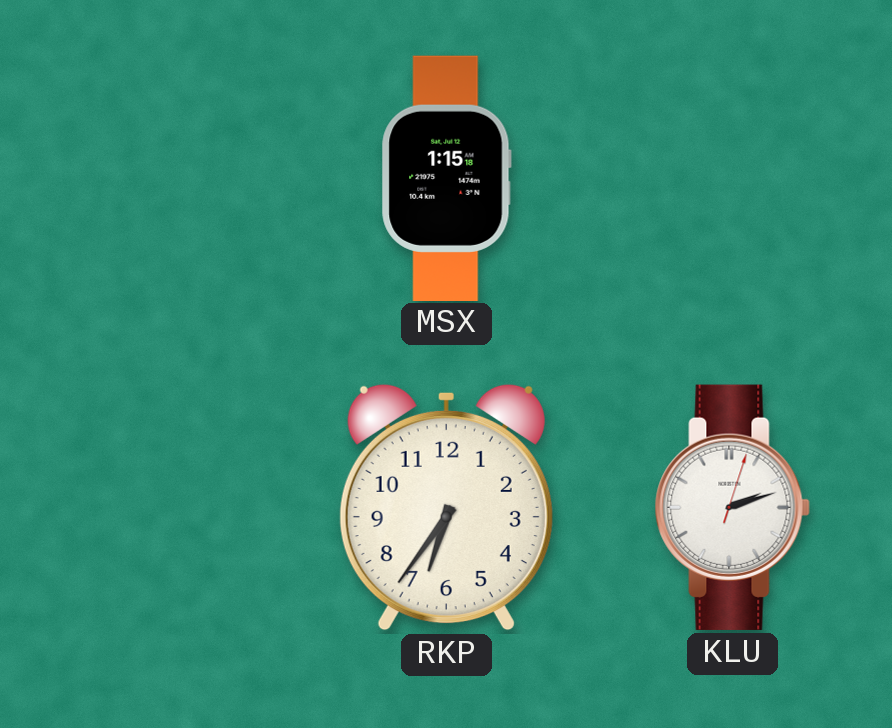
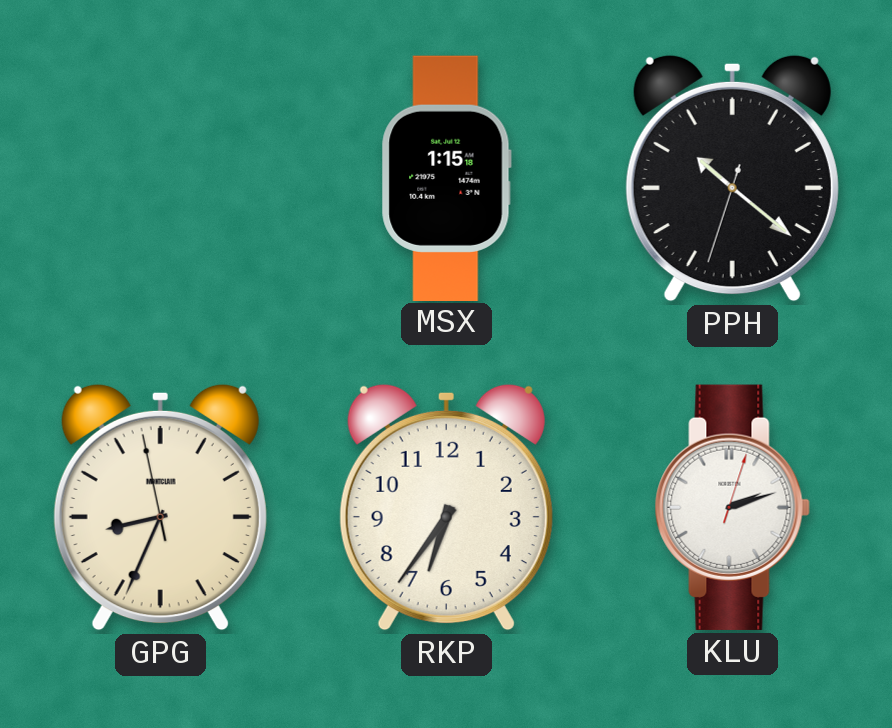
PPH: none -> 10:21
GPG: none -> 8:33
